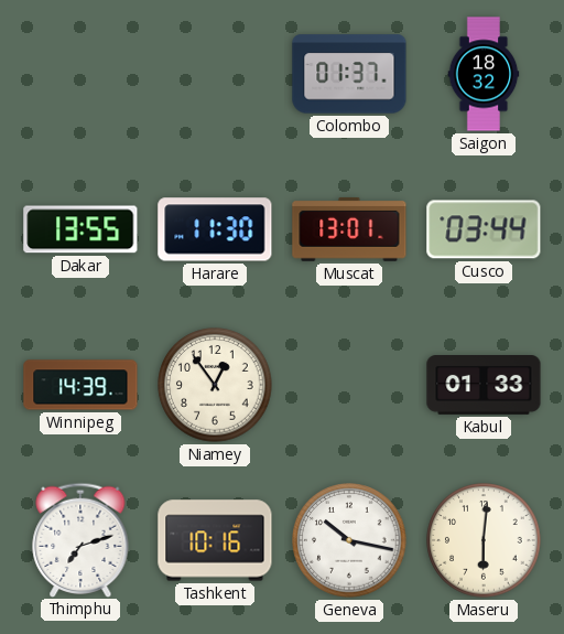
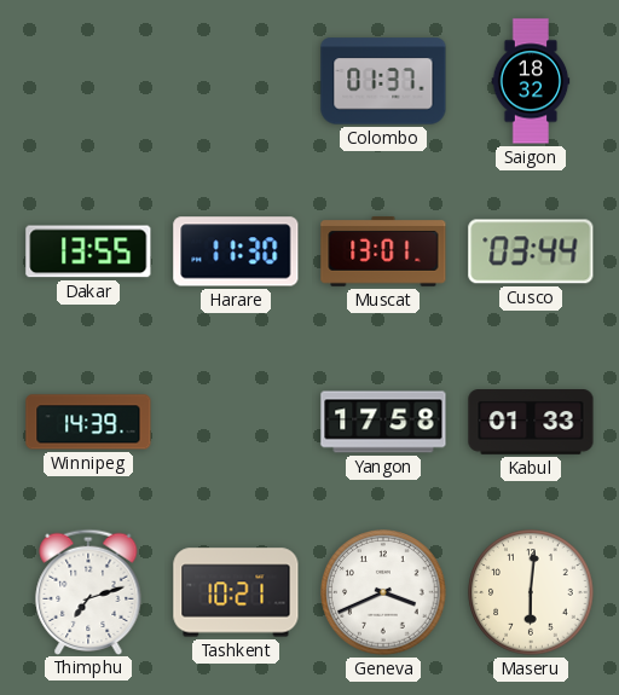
Niamey: 12:54 -> none
Yangon: none -> 17:58
Tashkent: 10:16 -> 10:21
Geneva: 10:17 -> 3:41
